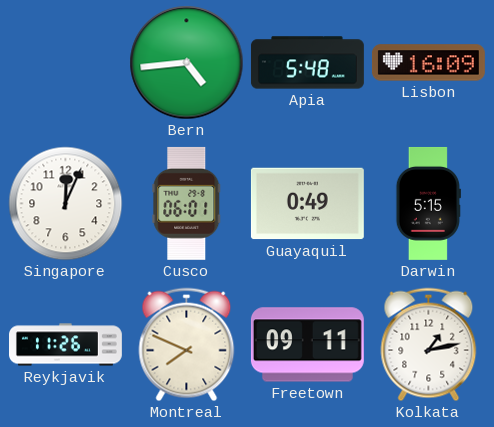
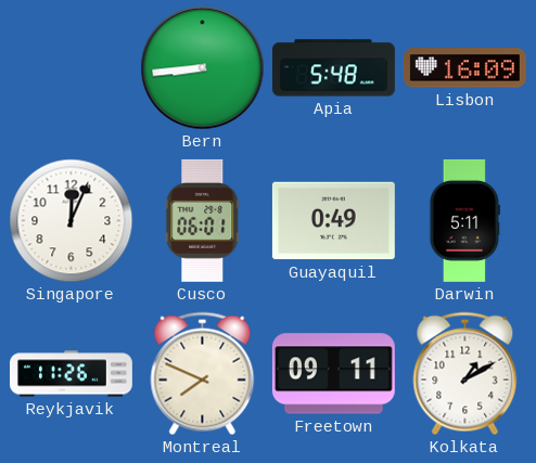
Bern: 4:44 -> 8:44
Darwin: 5:15 -> 5:11
Kolkata: 1:13 -> 1:10
